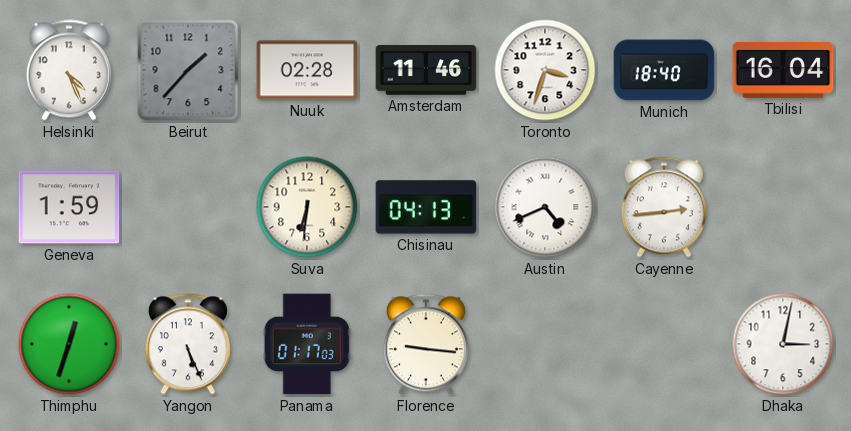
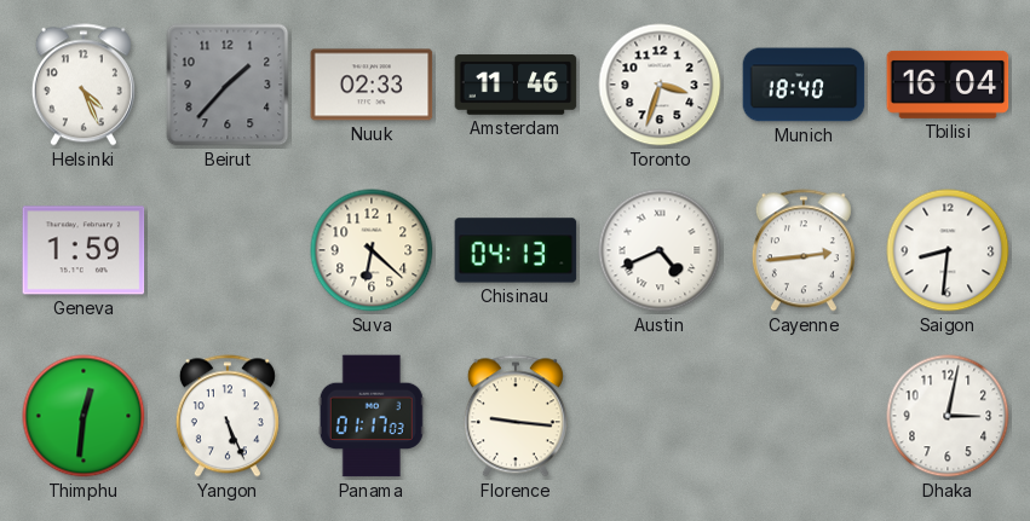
Nuuk: 02:28 -> 02:33
Suva: 6:31 -> 6:22
Saigon: none -> 8:31
Thimphu: 12:33 -> 12:31
